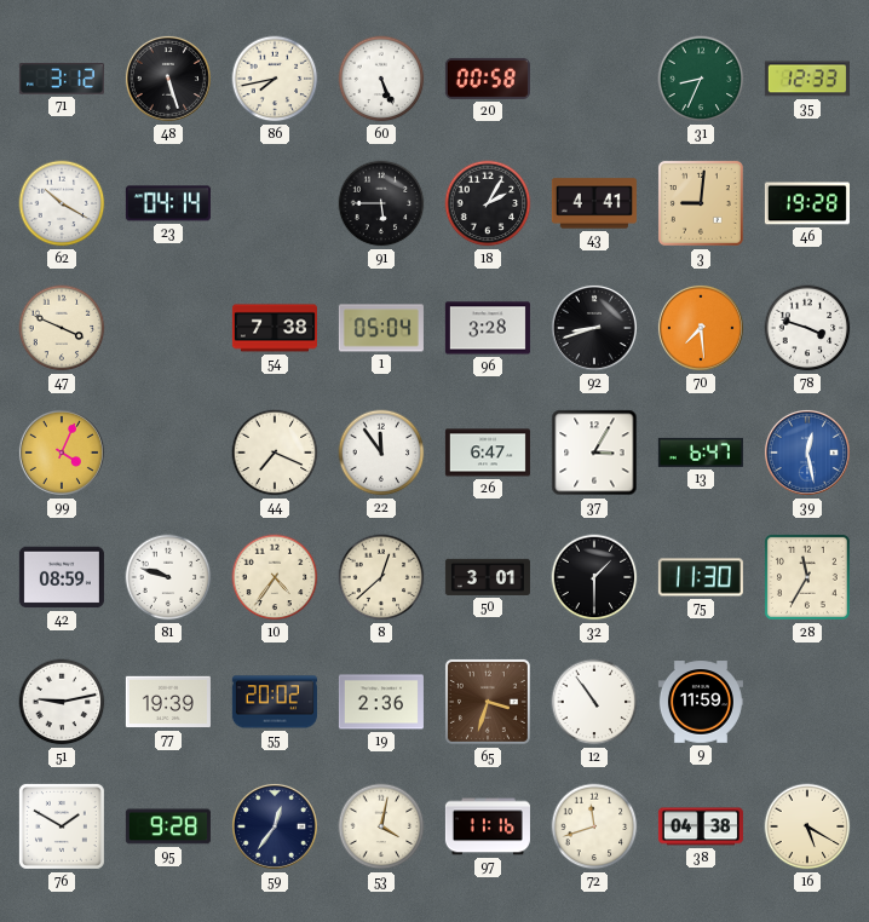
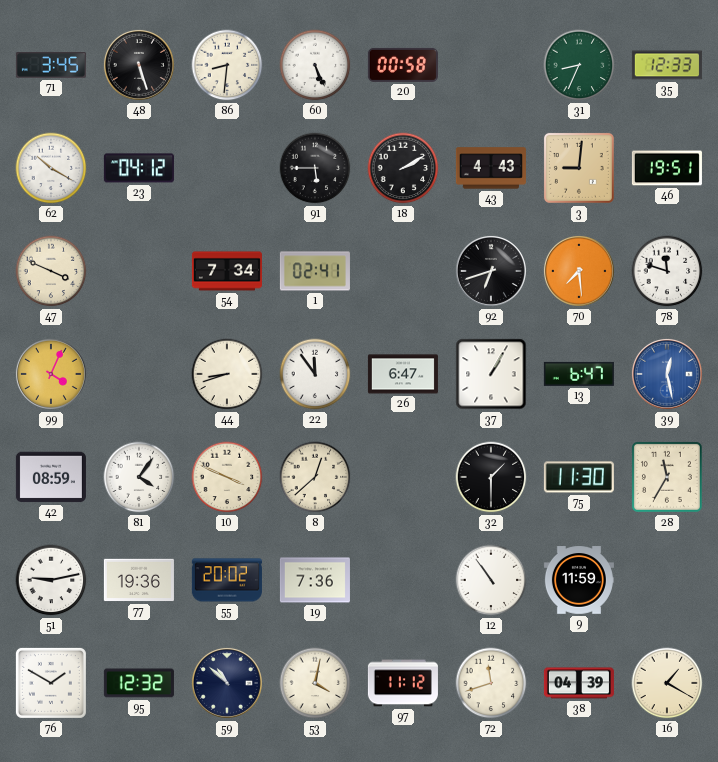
71: 3:12 -> 3:45
86: 7:43 -> 8:31
23: 04:14 -> 04:12
18: 2:05 -> 2:10
43: 4:41 -> 4:43
46: 19:28 -> 19:51
54: 7:38 -> 7:34
1: 05:04 -> 02:41
96: 3:28 -> none
92: 8:42 -> 6:42
78: 3:48 -> 11:48
44: 7:19 -> 8:42
37: 3:05 -> 1:05
81: 9:48 -> 4:06
10: 4:36 -> 3:49
50: 3:01 -> none
77: 19:39 -> 19:36
19: 2:36 -> 7:36
65: 3:33 -> none
95: 9:28 -> 12:32
59: 12:36 -> 10:52
97: 11:16 -> 11:12
38: 04:38 -> 04:39
16: 5:20 -> 1:20
